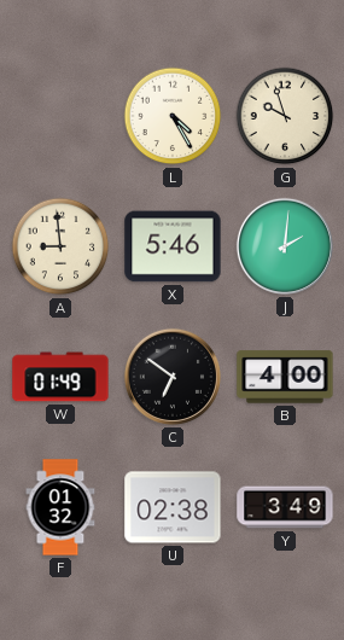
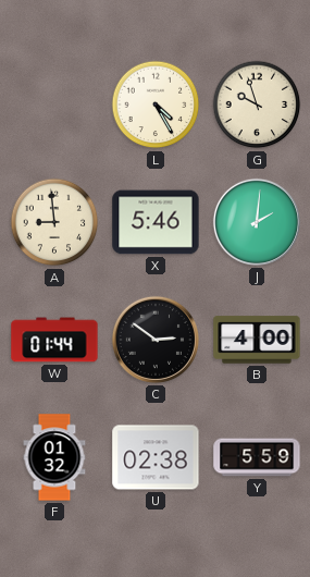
W: 01:49 -> 01:44
C: 6:51 -> 2:51
Y: 3:49 -> 5:59
